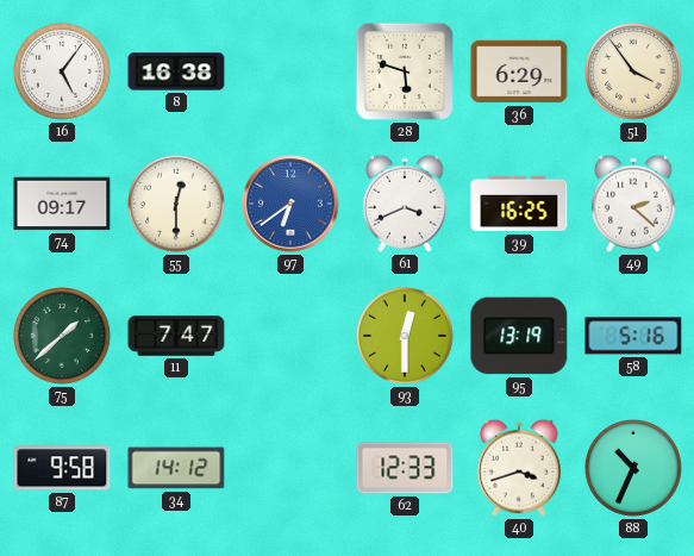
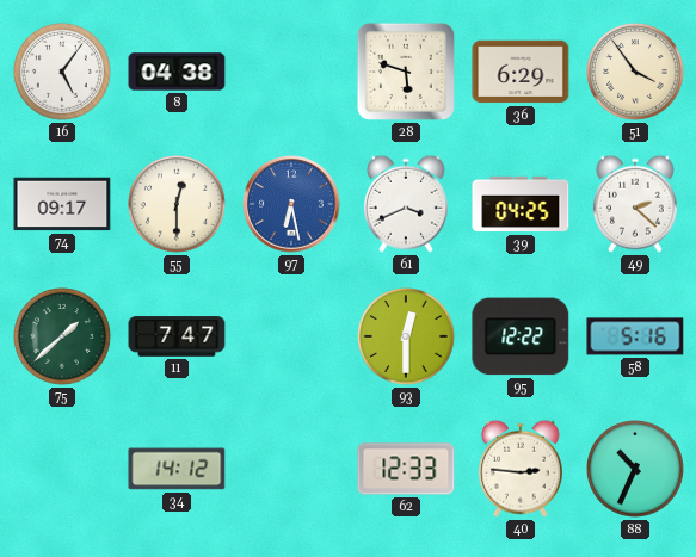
8: 16:38 -> 04:38
97: 6:39 -> 6:28
39: 16:25 -> 04:25
95: 13:19 -> 12:22
87: 9:58 -> none
40: 3:42 -> 2:46
